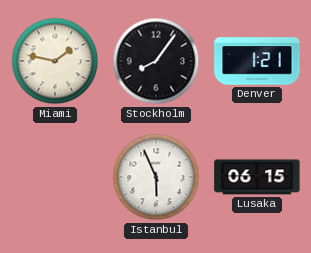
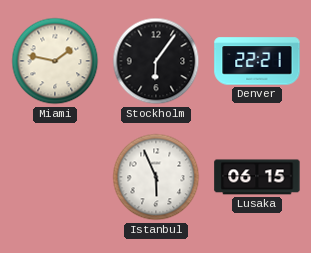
Stockholm: 8:06 -> 6:06
Denver: 1:21 -> 22:21
